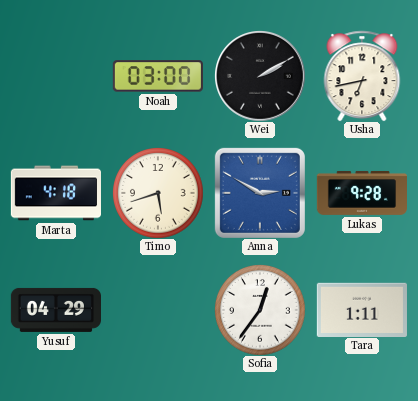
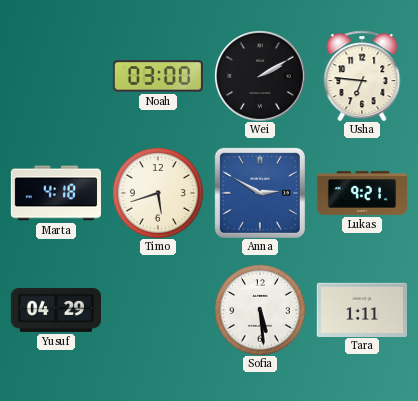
Usha: 6:43 -> 6:46
Lukas: 9:28 -> 9:21
Sofia: 12:36 -> 5:29
